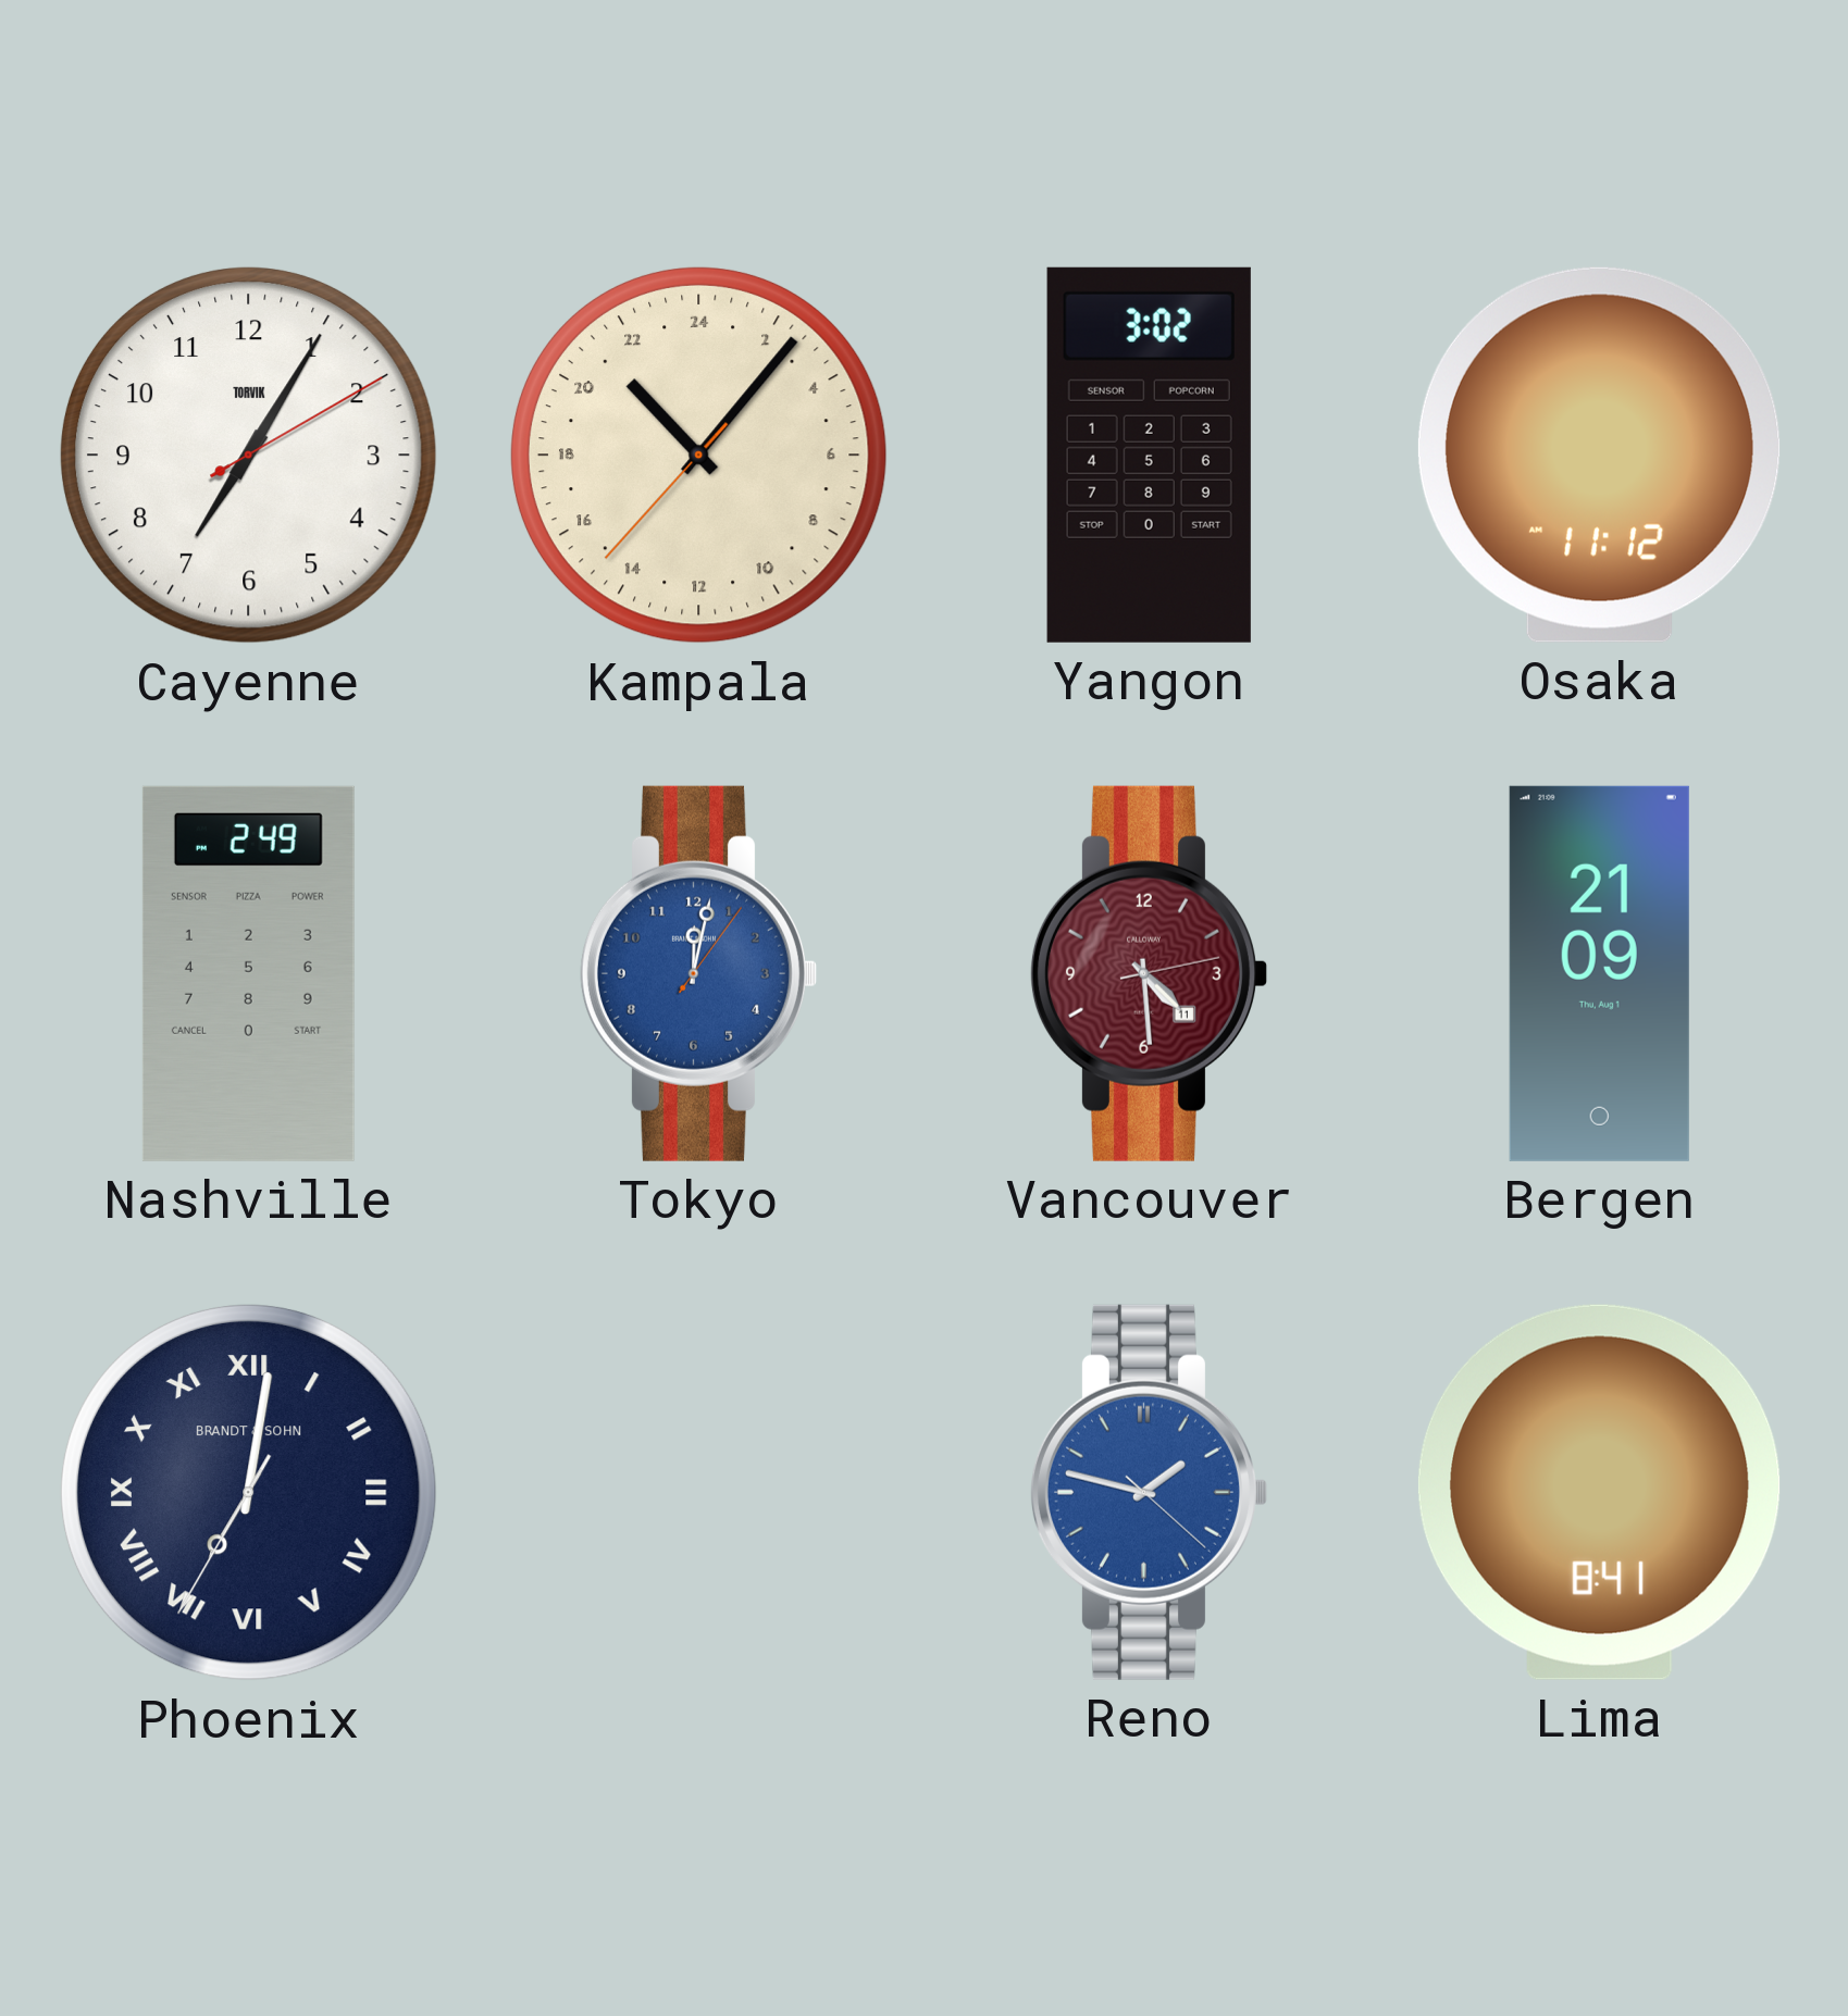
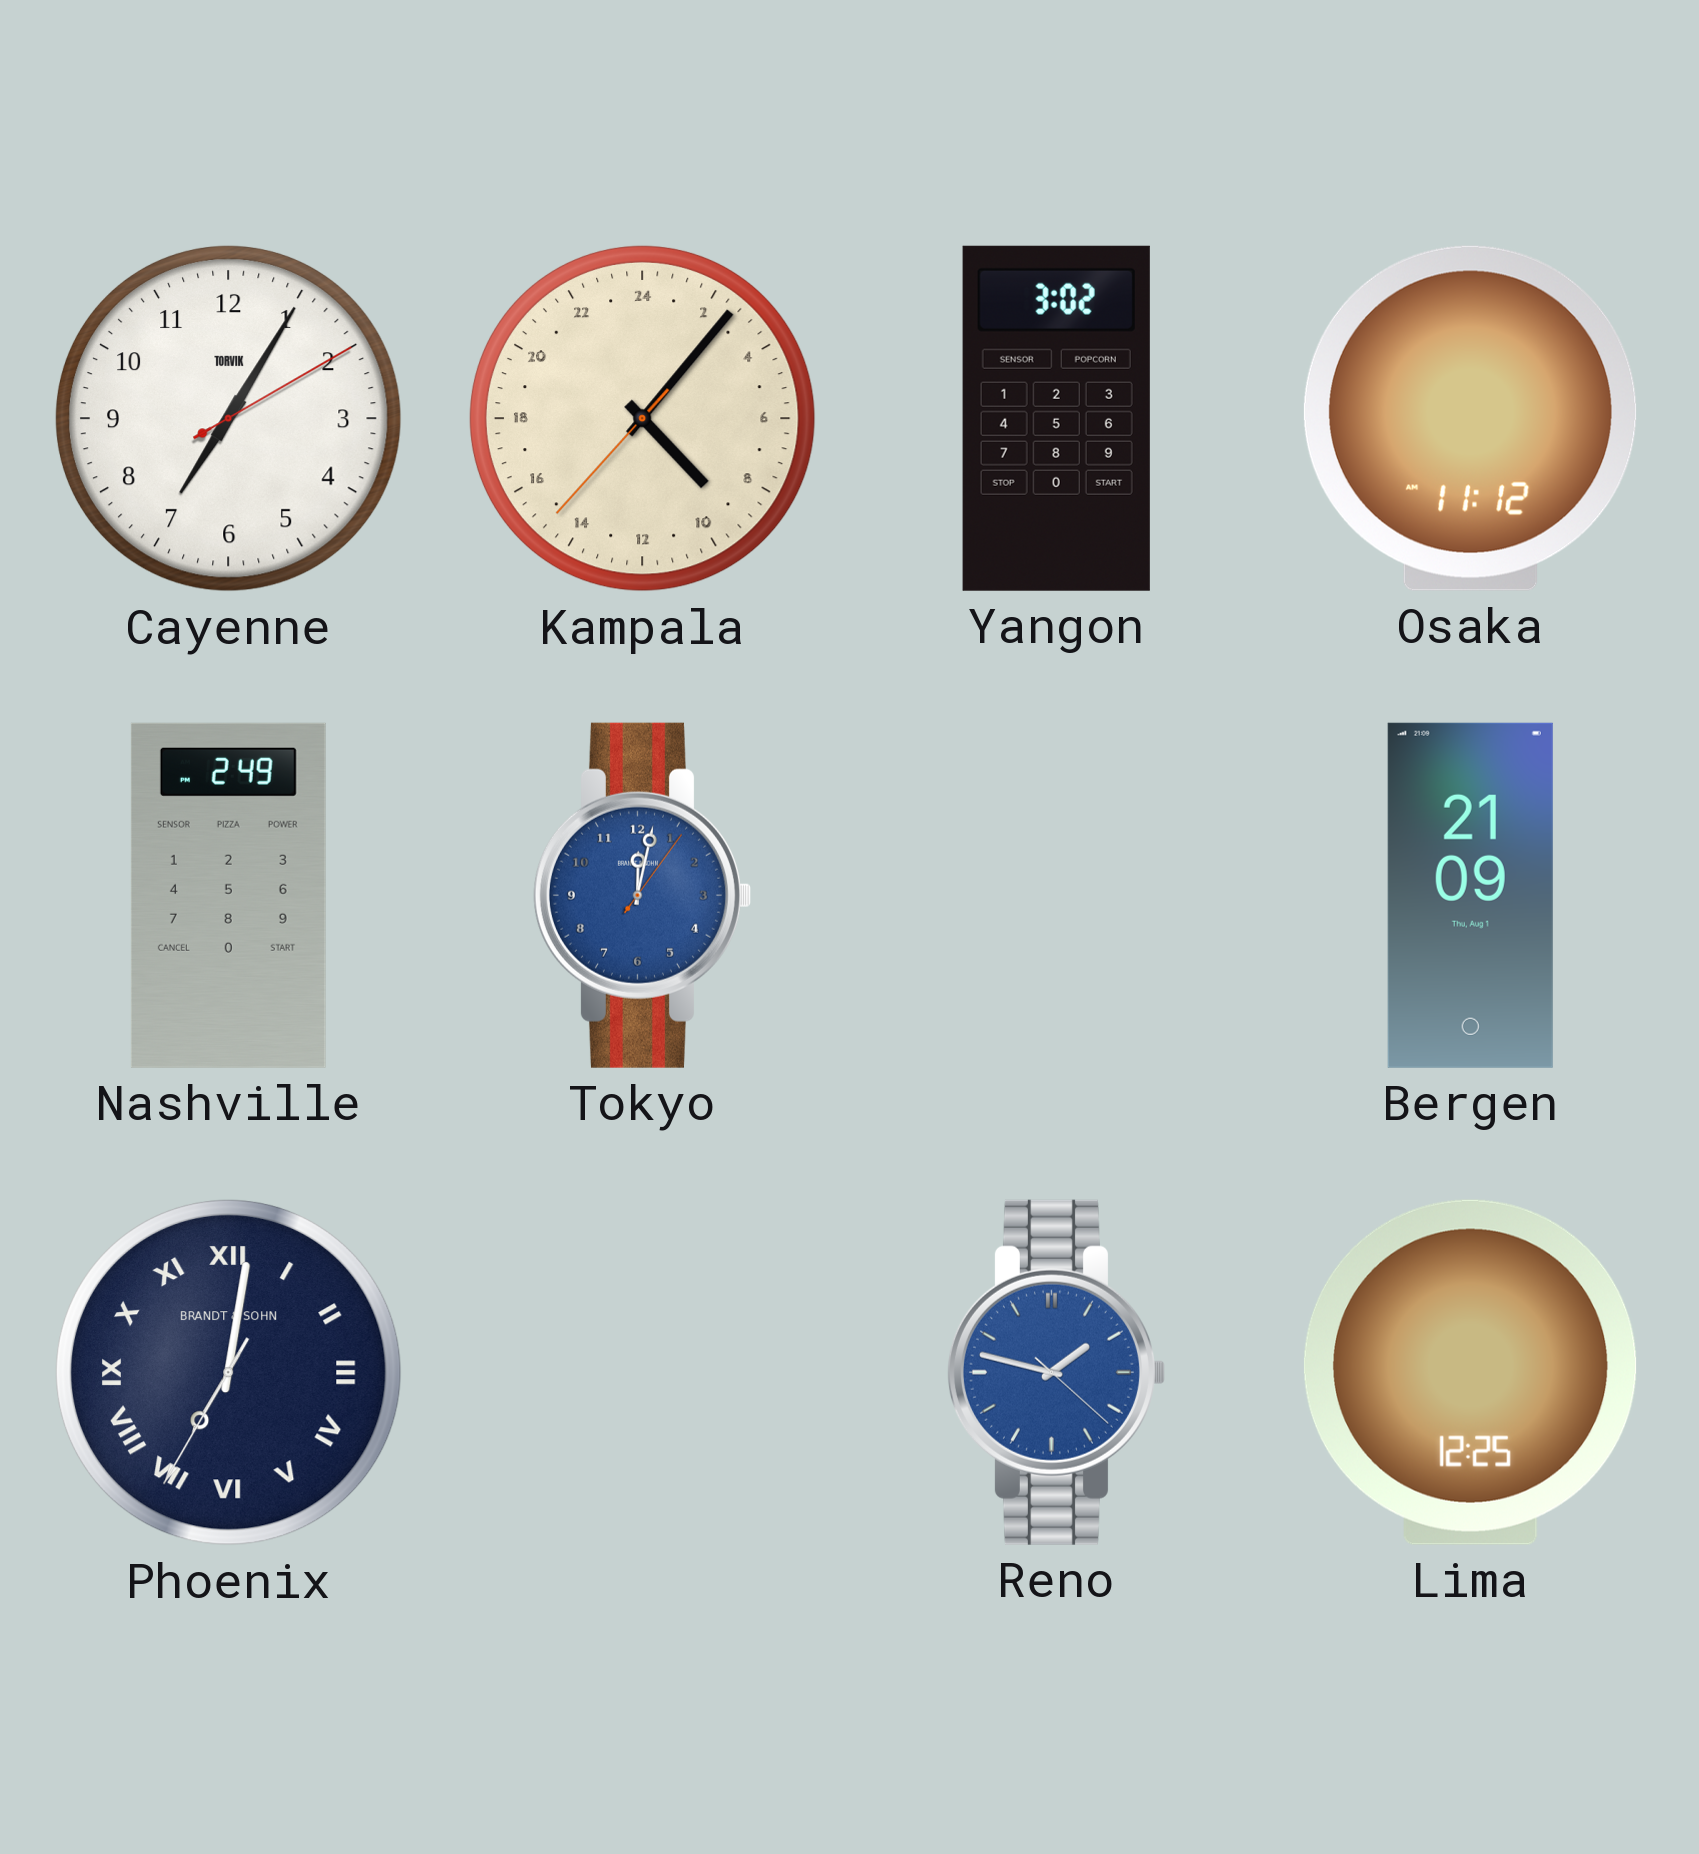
Kampala: 21:06 -> 9:06
Vancouver: 4:29 -> none
Lima: 8:41 -> 12:25
